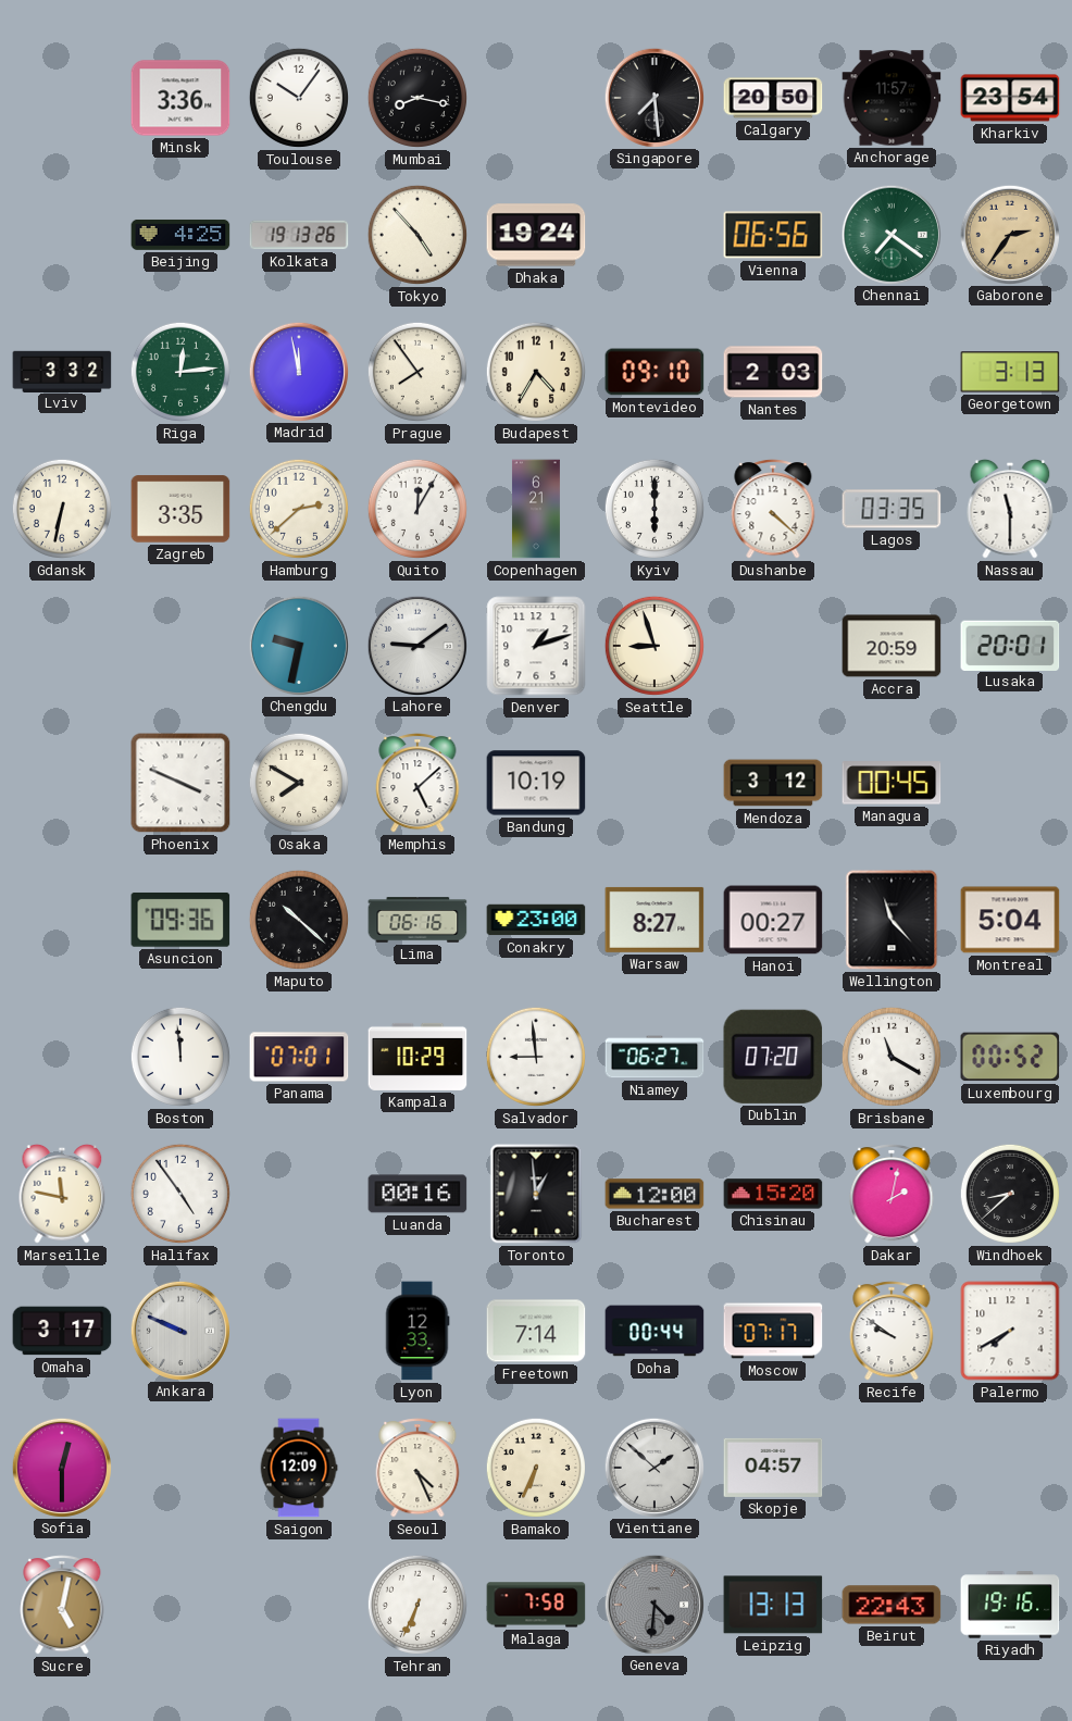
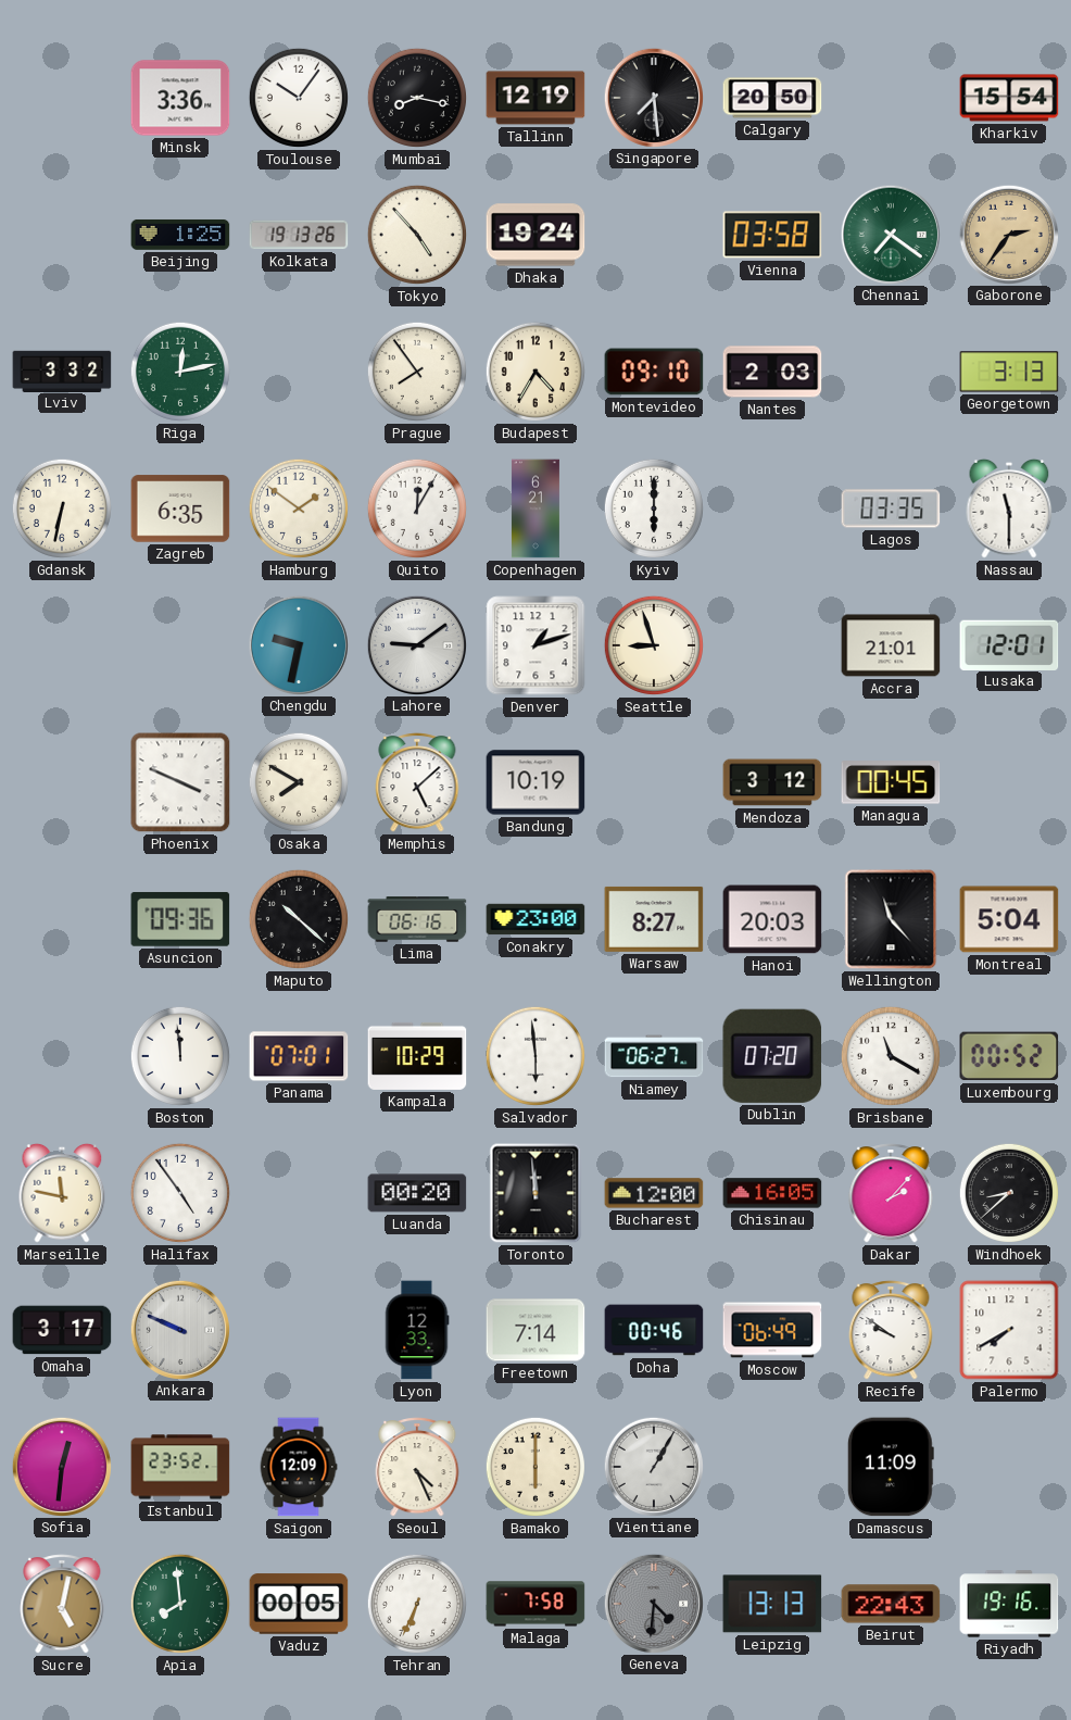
Tallinn: none -> 12:19
Anchorage: 11:57 -> none
Kharkiv: 23:54 -> 15:54
Beijing: 4:25 -> 1:25
Vienna: 06:56 -> 03:58
Riga: 12:14 -> 12:13
Madrid: 11:58 -> none
Zagreb: 3:35 -> 6:35
Hamburg: 2:38 -> 1:51
Dushanbe: 4:22 -> none
Accra: 20:59 -> 21:01
Lusaka: 20:01 -> 12:01
Hanoi: 00:27 -> 20:03
Salvador: 8:59 -> 5:59
Luanda: 00:16 -> 00:20
Toronto: 12:59 -> 11:59
Chisinau: 15:20 -> 16:05
Dakar: 2:02 -> 2:07
Doha: 00:44 -> 00:46
Moscow: 07:17 -> 06:49
Sofia: 12:30 -> 12:31
Istanbul: none -> 23:52
Bamako: 6:34 -> 6:00
Vientiane: 1:52 -> 1:05
Skopje: 04:57 -> none
Damascus: none -> 11:09
Apia: none -> 7:59
Vaduz: none -> 00:05
